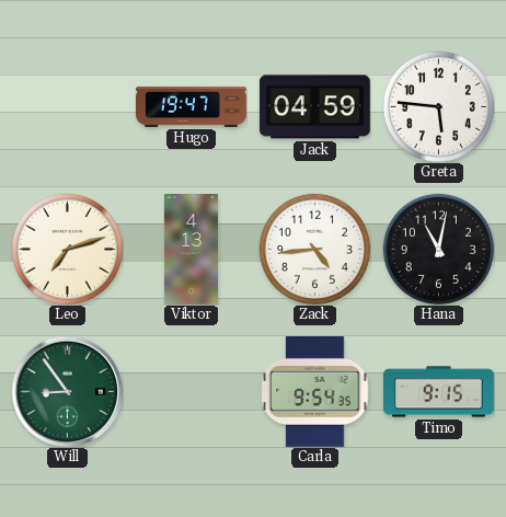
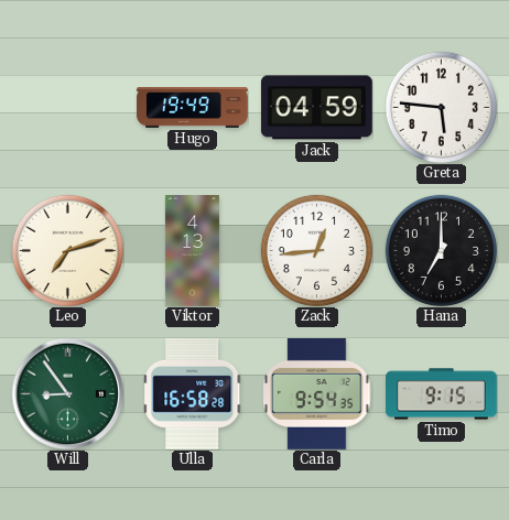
Hugo: 19:47 -> 19:49
Zack: 4:44 -> 12:44
Hana: 11:02 -> 7:00
Ulla: none -> 16:58
